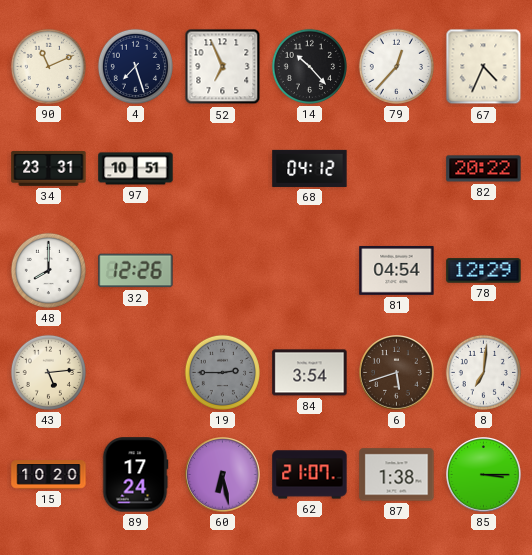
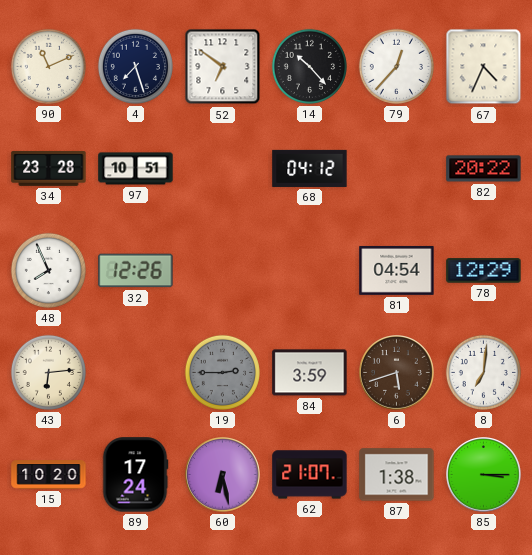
52: 6:56 -> 6:51
34: 23:31 -> 23:28
48: 8:00 -> 7:56
43: 5:14 -> 6:14
84: 3:54 -> 3:59
